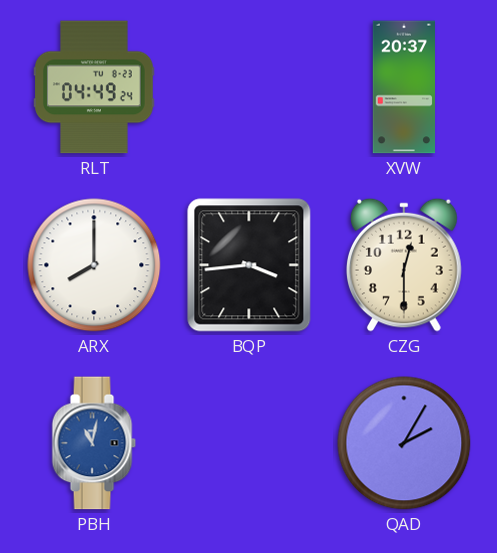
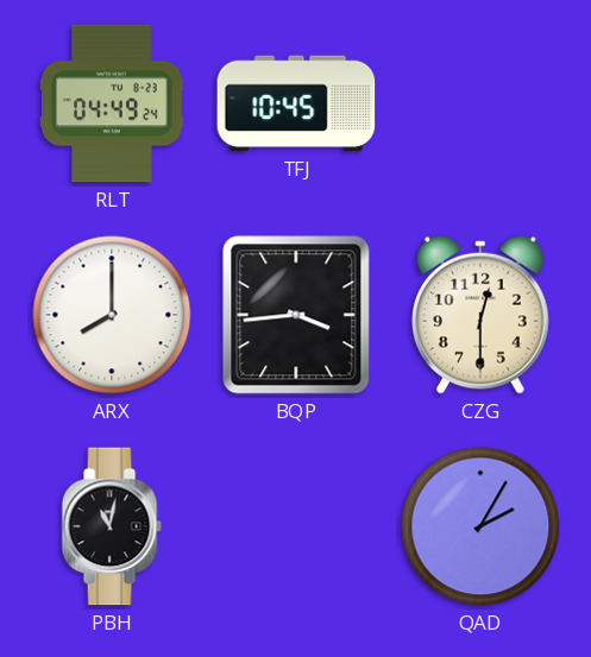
TFJ: none -> 10:45
XVW: 20:37 -> none
PBH dial: blue -> black
